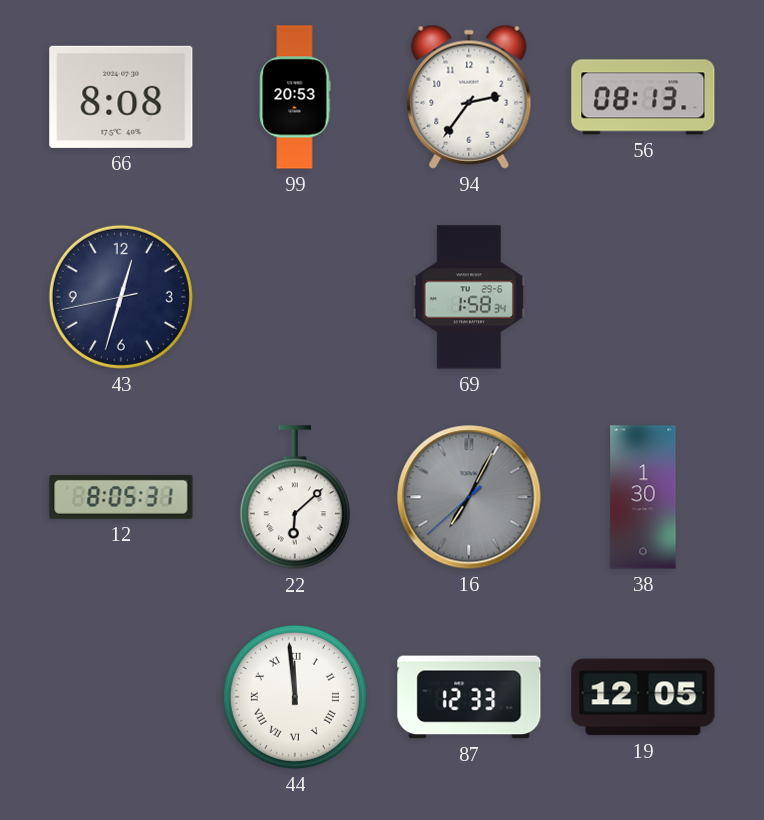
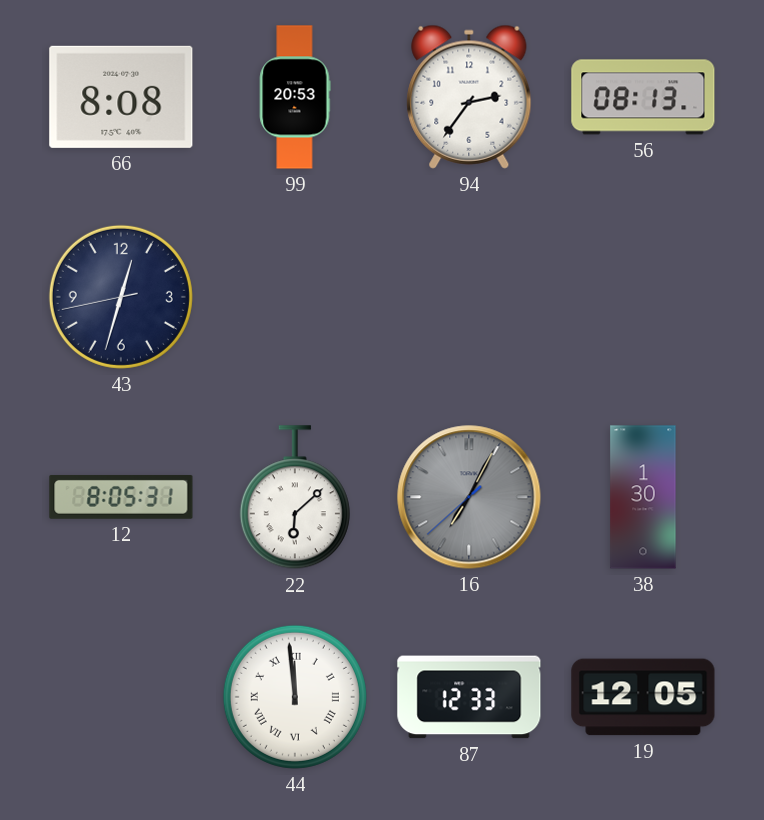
69: 1:58 -> none
